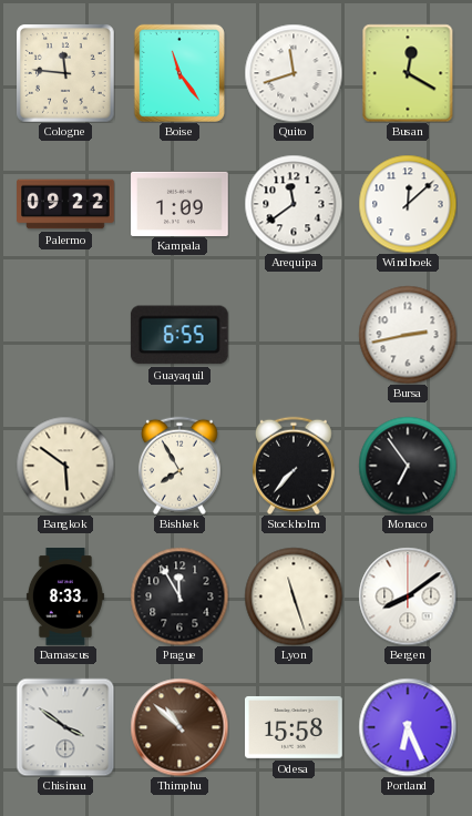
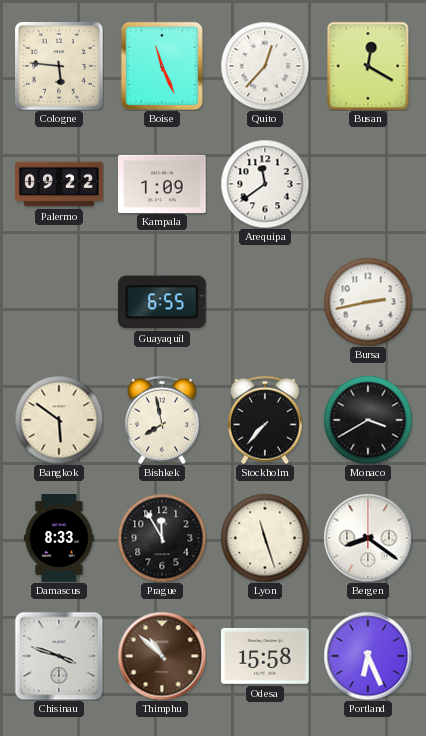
Cologne: 11:46 -> 5:46
Boise: 11:24 -> 11:26
Quito: 11:42 -> 12:37
Windhoek: 12:08 -> none
Bishkek: 7:55 -> 7:58
Monaco: 6:54 -> 3:40
Bergen: 8:09 -> 8:21
Chisinau: 3:51 -> 3:48
